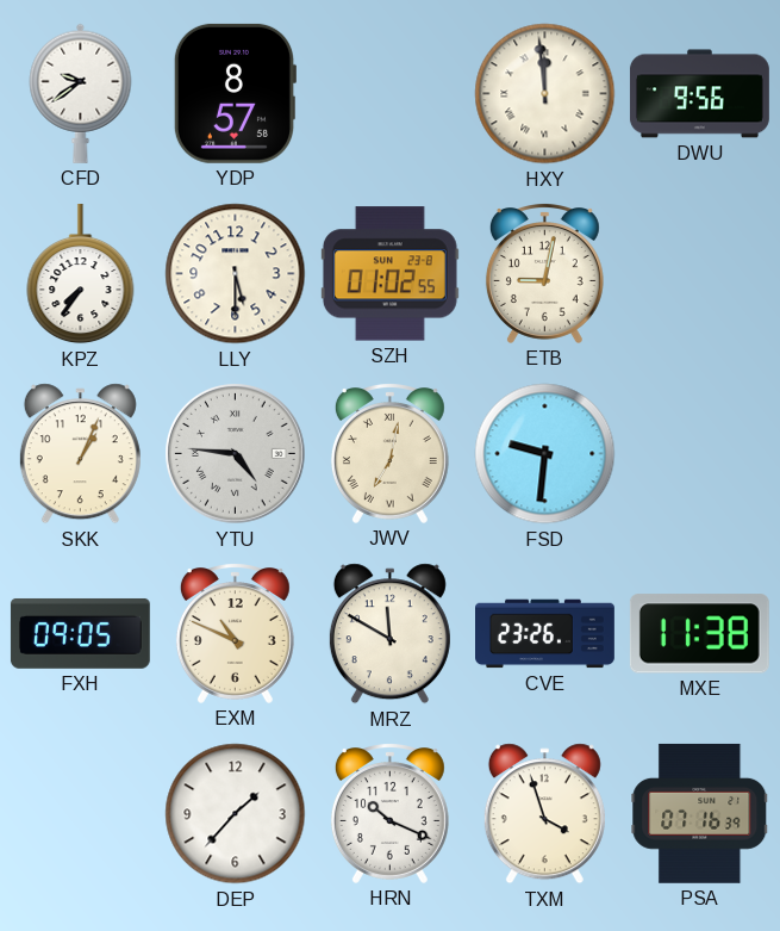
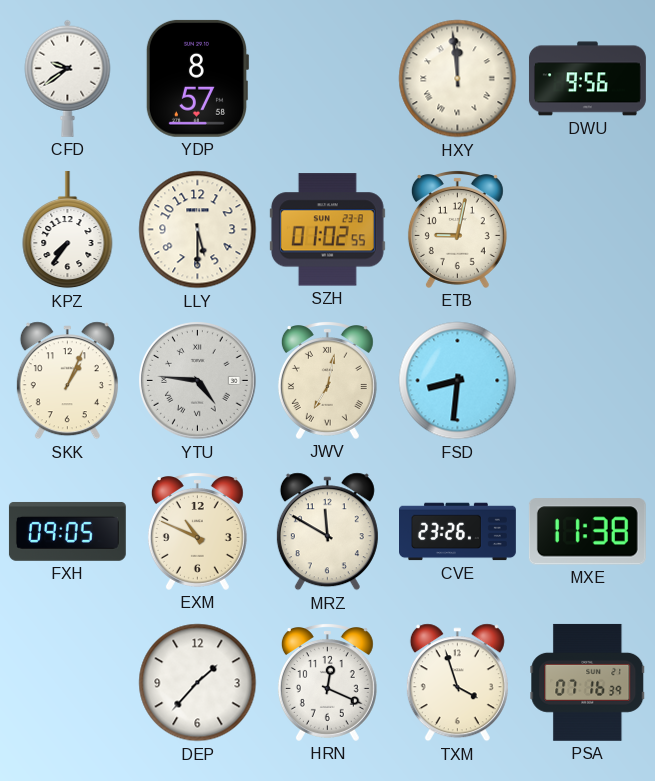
FSD: 9:31 -> 8:31
HRN: 10:19 -> 12:19
